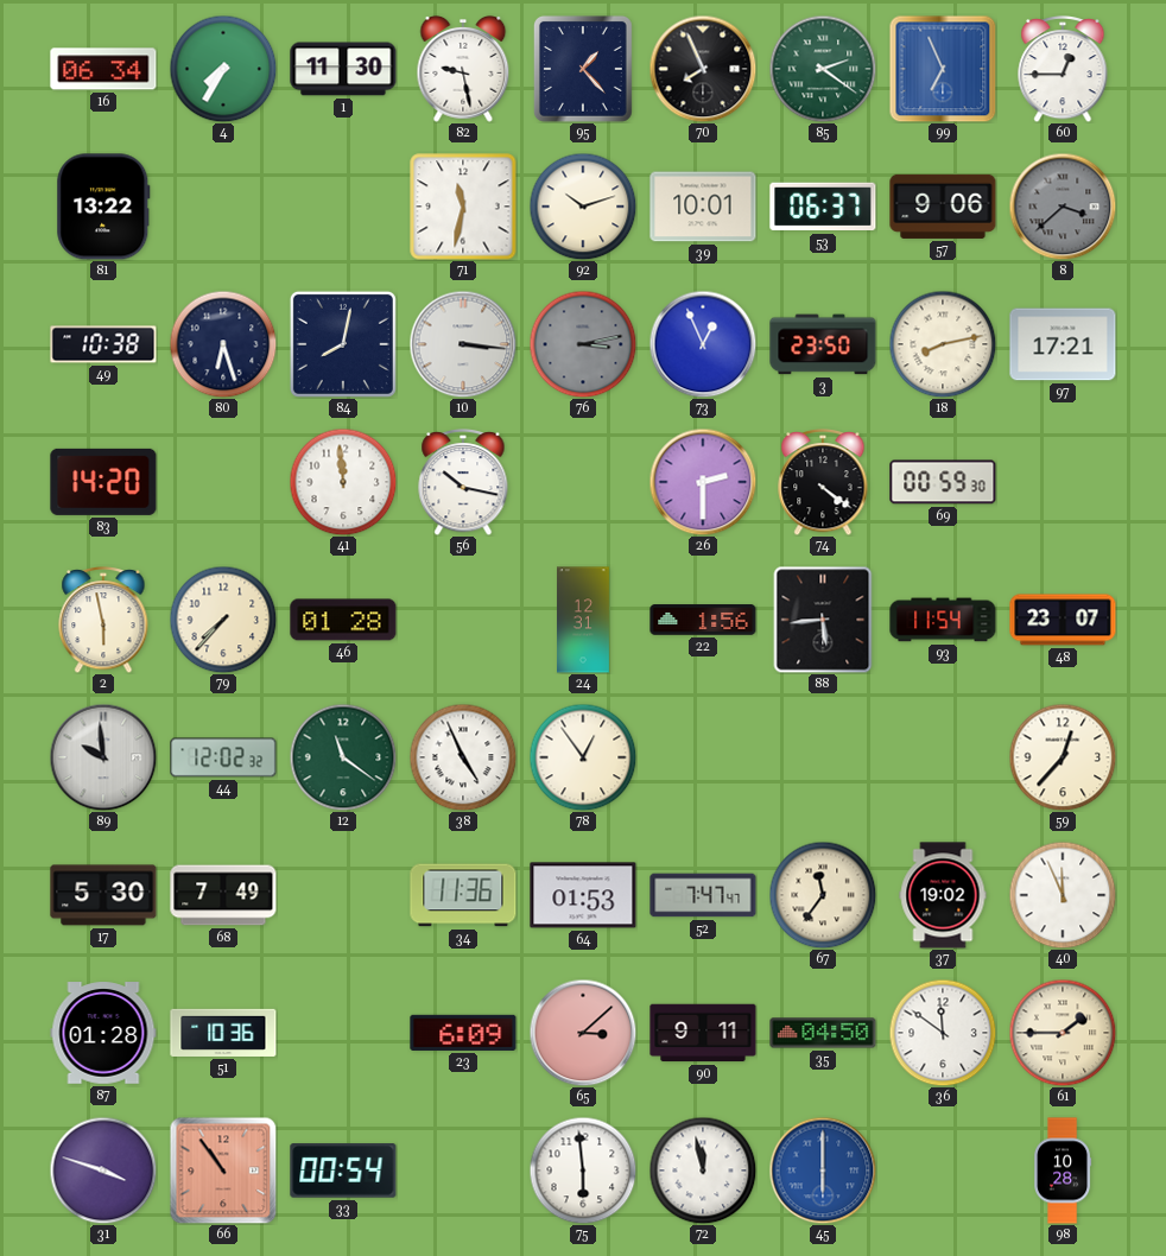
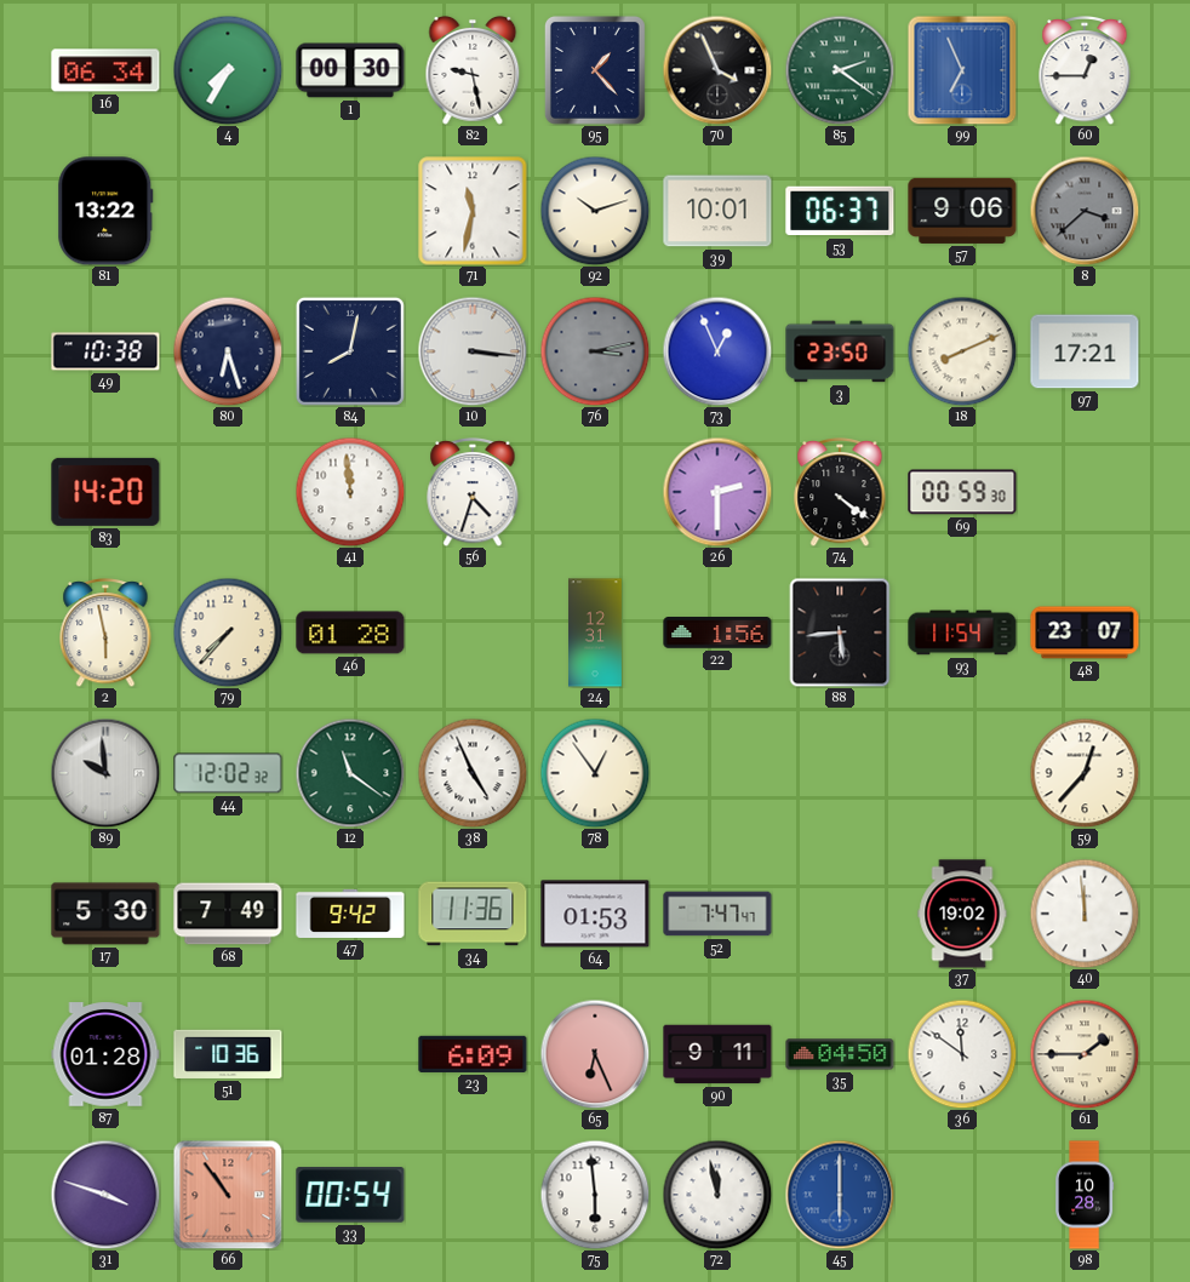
1: 11:30 -> 00:30
70: 7:56 -> 3:56
18: 8:13 -> 8:11
56: 10:17 -> 4:33
47: none -> 9:42
67: 11:36 -> none
40: 11:56 -> 11:59
65: 3:08 -> 6:26
